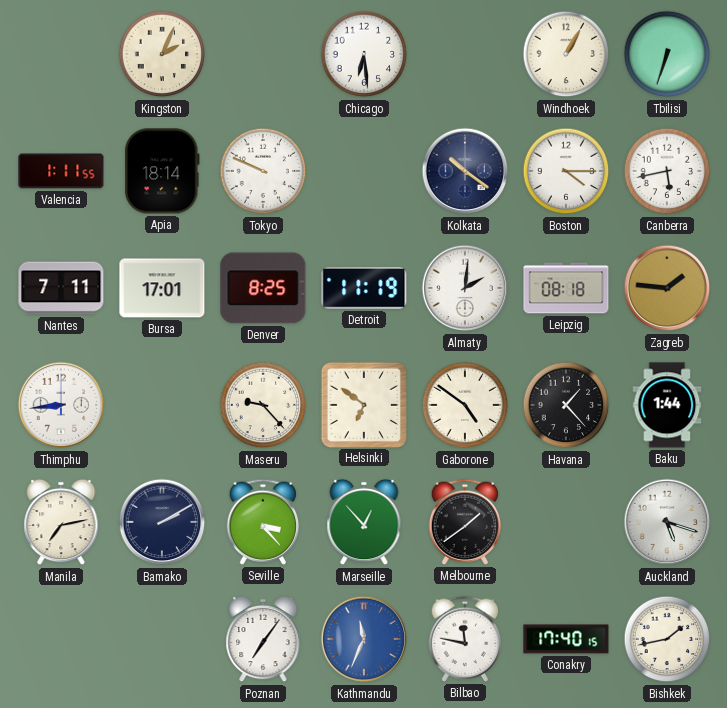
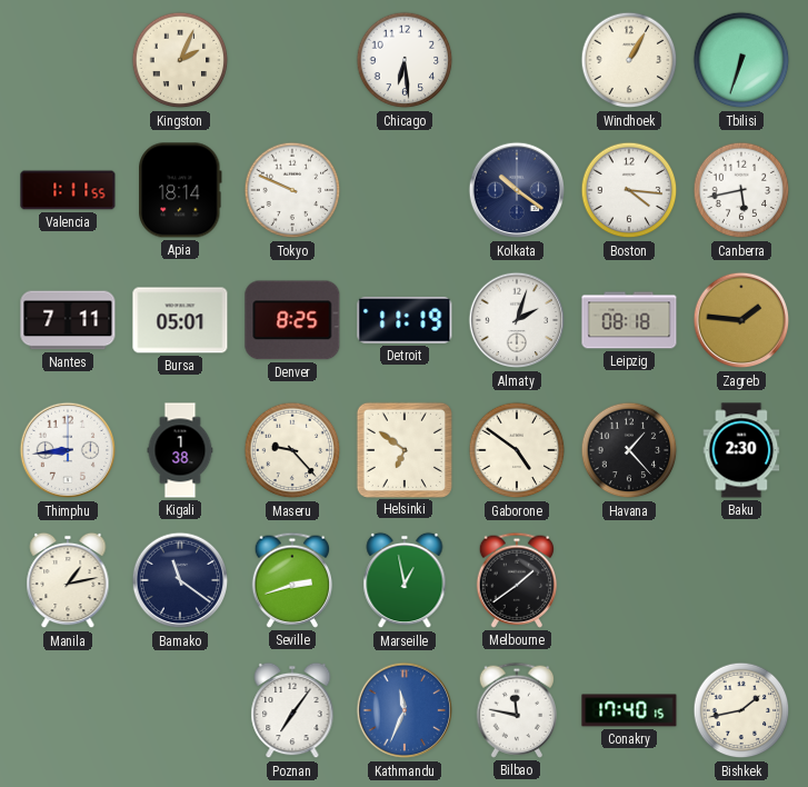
Boston: 4:15 -> 4:16
Bursa: 17:01 -> 05:01
Almaty: 2:01 -> 2:03
Kigali: none -> 1:38
Baku: 1:44 -> 2:30
Manila: 7:13 -> 1:13
Bamako: 2:10 -> 11:21
Seville: 3:23 -> 2:42
Marseille: 12:53 -> 12:58
Auckland: 5:18 -> none
